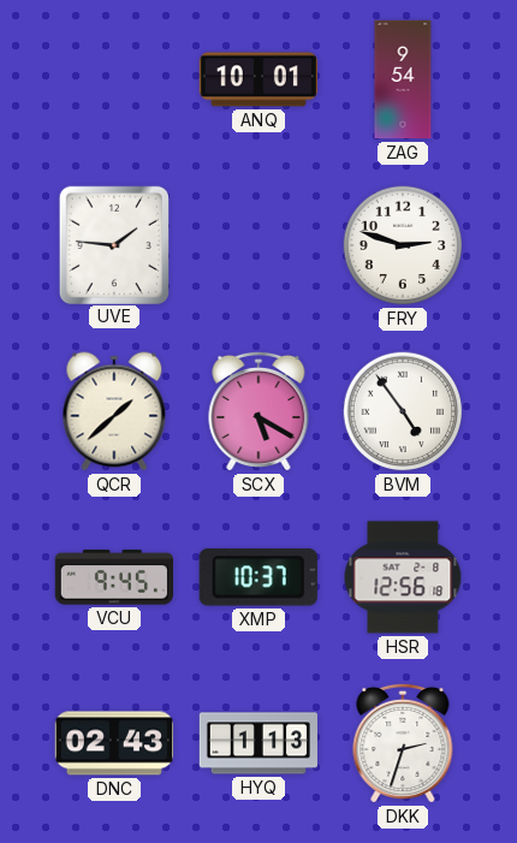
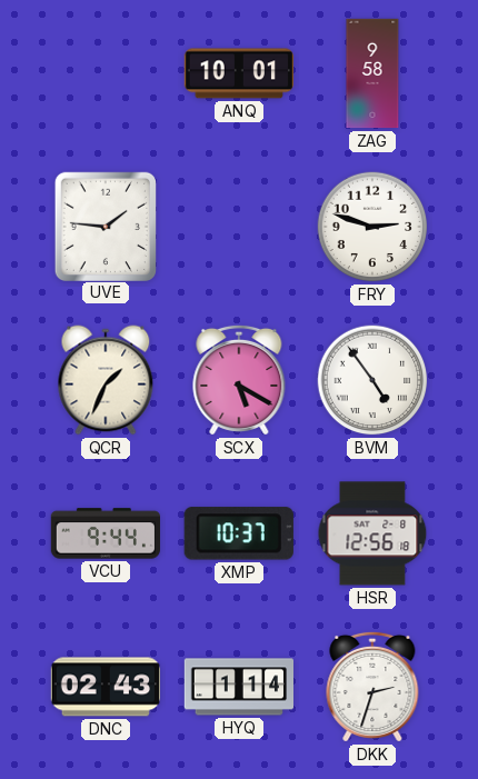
ZAG: 9:54 -> 9:58
QCR: 1:38 -> 1:34
VCU: 9:45 -> 9:44
HYQ: 1:13 -> 1:14
